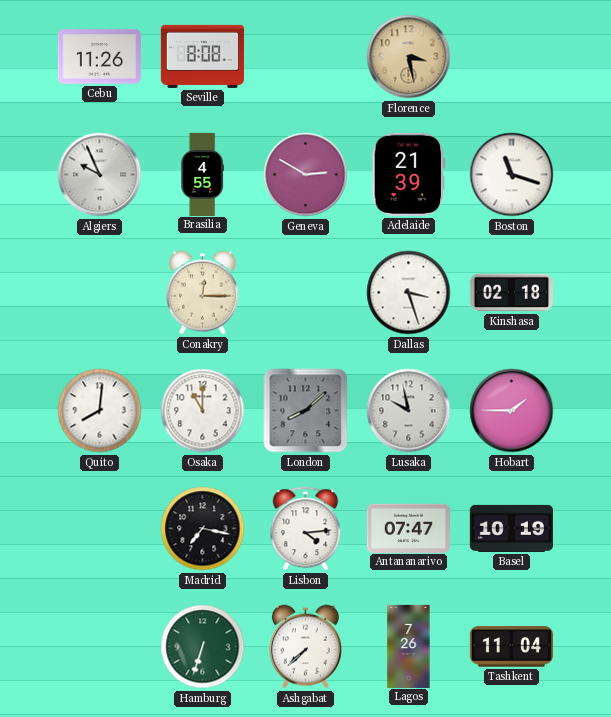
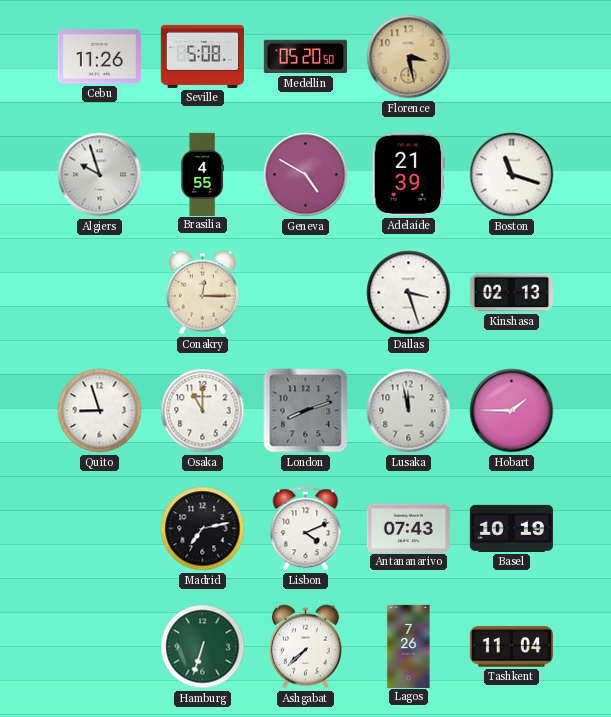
Seville: 8:08 -> 5:08
Medellin: none -> 05:20
Algiers: 9:56 -> 9:57
Geneva: 2:50 -> 4:50
Kinshasa: 02:18 -> 02:13
Quito: 8:01 -> 8:57
London: 8:08 -> 8:12
Lusaka: 9:58 -> 11:58
Madrid: 7:17 -> 7:13
Lisbon: 4:14 -> 4:11
Antananarivo: 07:47 -> 07:43
